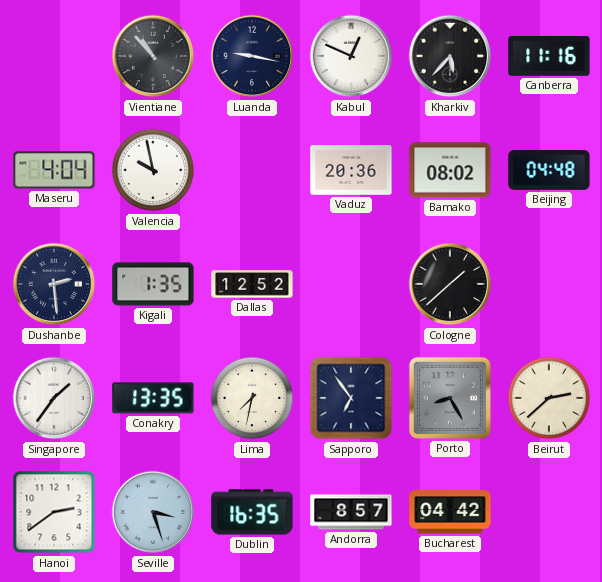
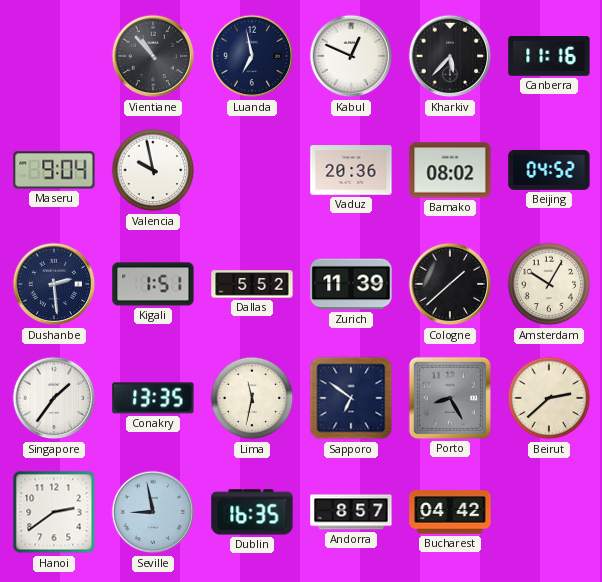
Luanda: 9:17 -> 6:58
Maseru: 4:04 -> 9:04
Beijing: 04:48 -> 04:52
Kigali: 1:35 -> 1:51
Dallas: 12:52 -> 5:52
Zurich: none -> 11:39
Amsterdam: none -> 10:05
Lima: 7:32 -> 11:32
Sapporo: 6:54 -> 6:51
Seville: 3:27 -> 8:58
